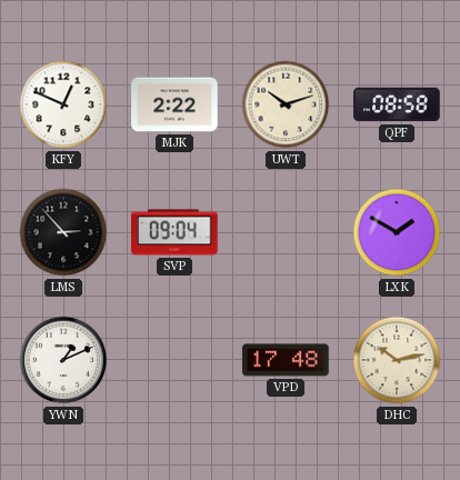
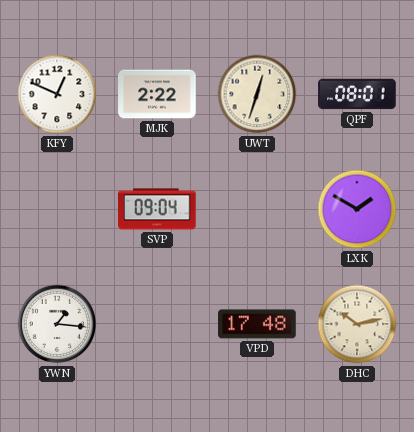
UWT: 10:12 -> 12:33
QPF: 08:58 -> 08:01
LMS: 2:53 -> none
YWN: 1:11 -> 1:16
